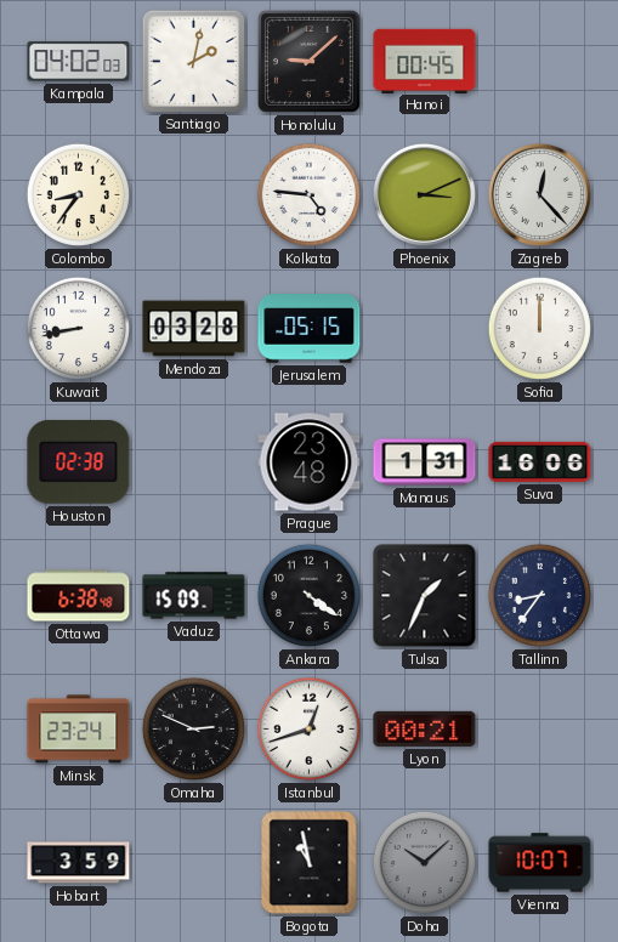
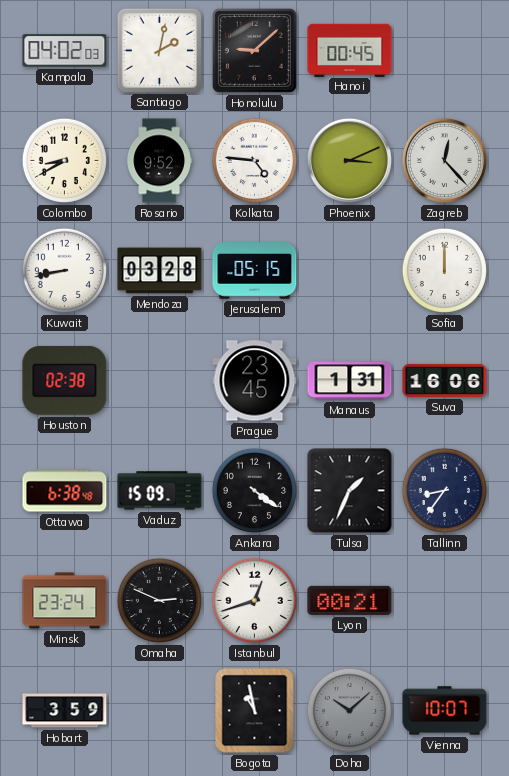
Colombo: 8:36 -> 8:40
Rosario: none -> 9:52
Prague: 23:48 -> 23:45
